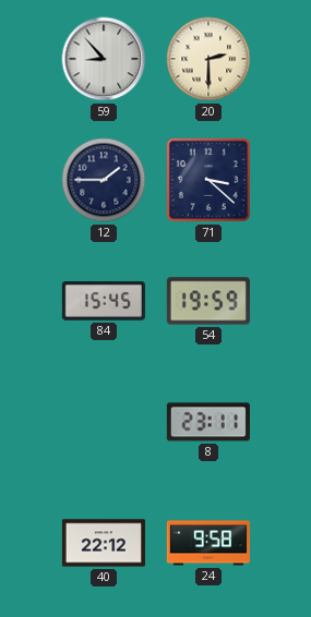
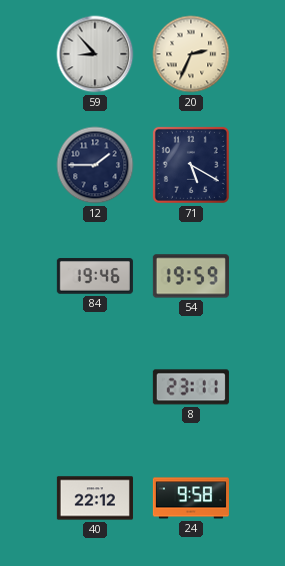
20: 2:30 -> 2:34
71: 3:22 -> 5:20
84: 15:45 -> 19:46
